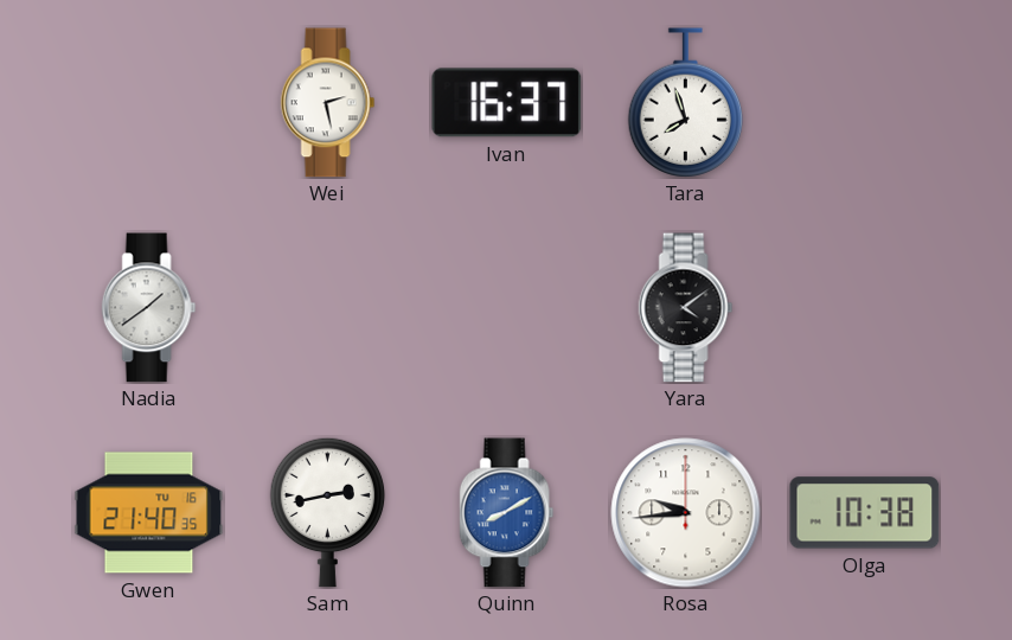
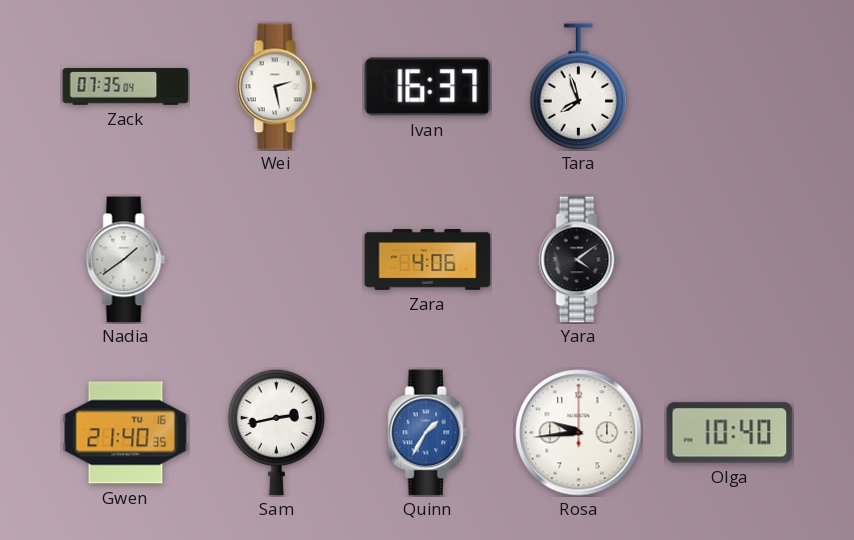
Zack: none -> 07:35
Zara: none -> 4:06
Quinn: 8:10 -> 1:35
Olga: 10:38 -> 10:40
